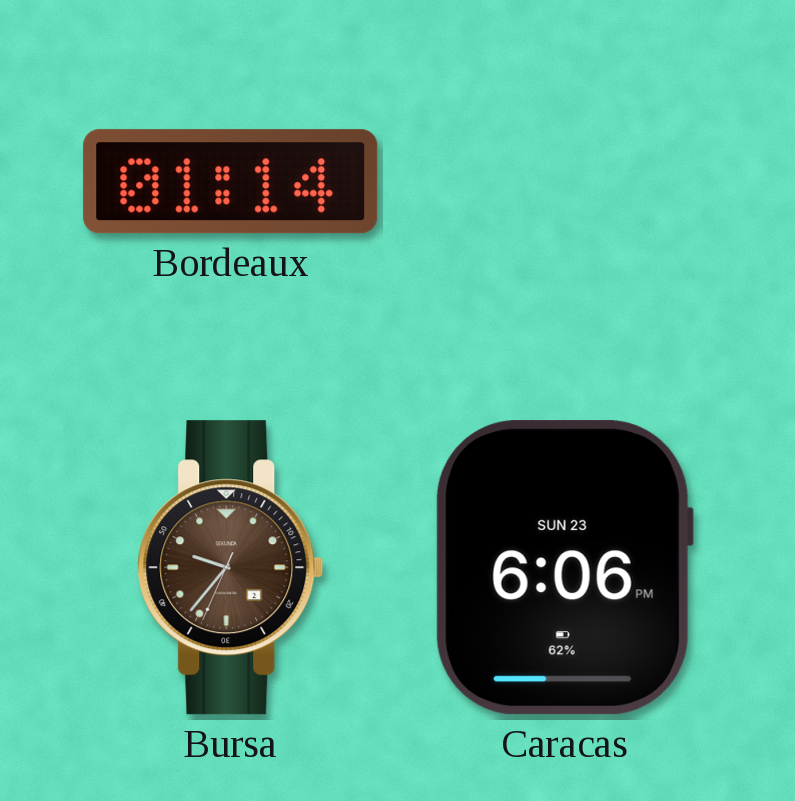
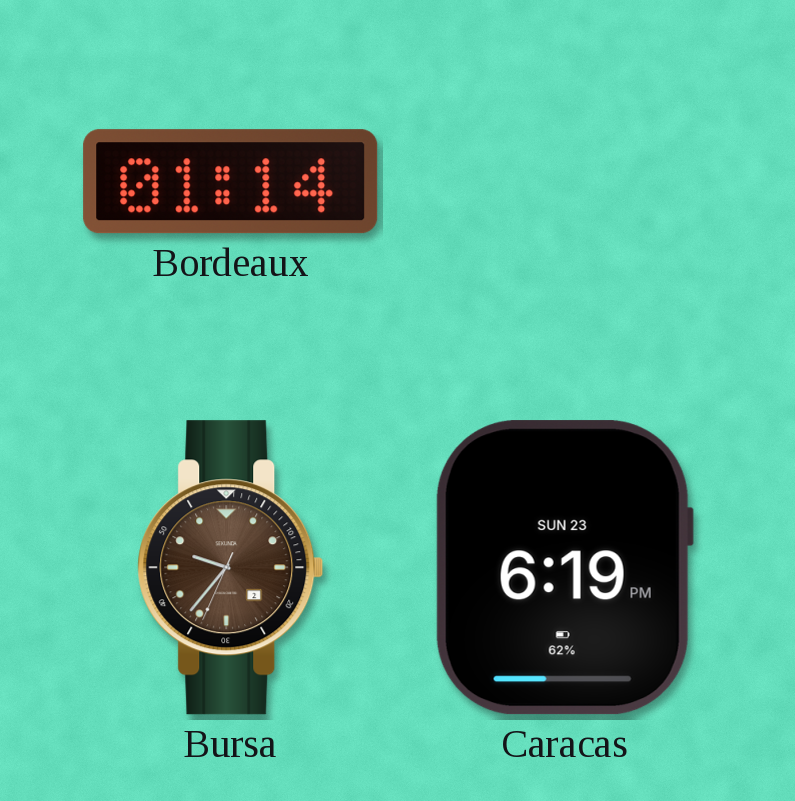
Caracas: 6:06 -> 6:19
